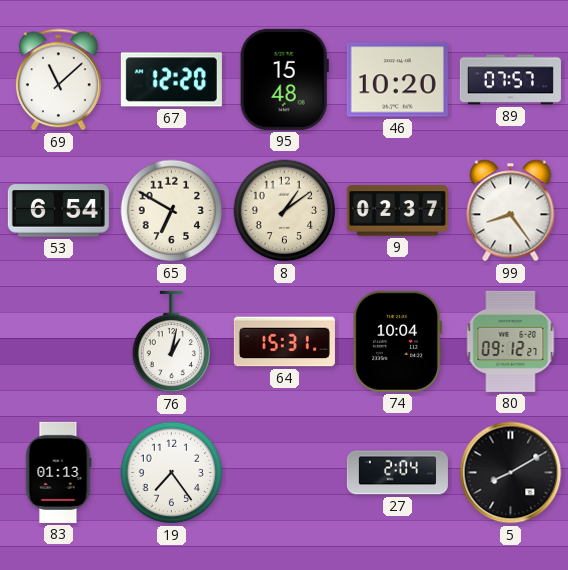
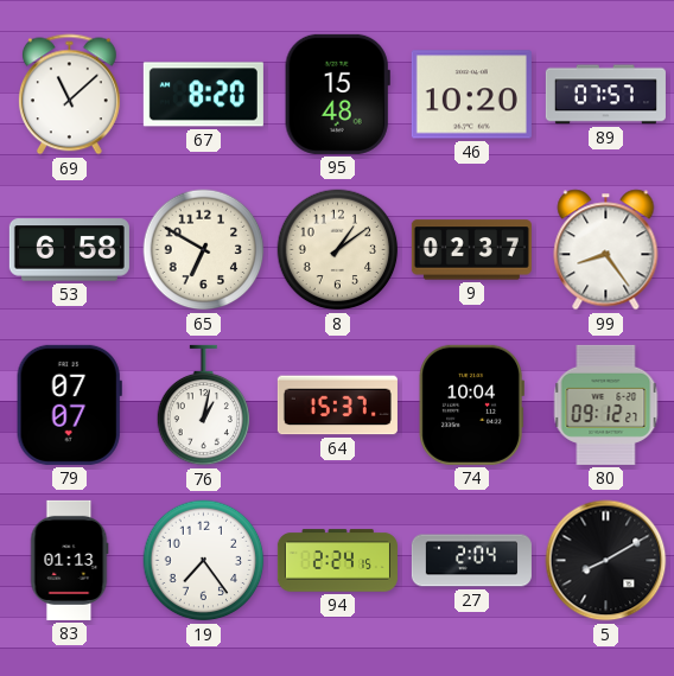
67: 12:20 -> 8:20
53: 6:54 -> 6:58
79: none -> 07:07
64: 15:31 -> 15:37
94: none -> 2:24
